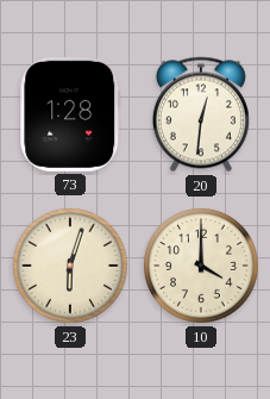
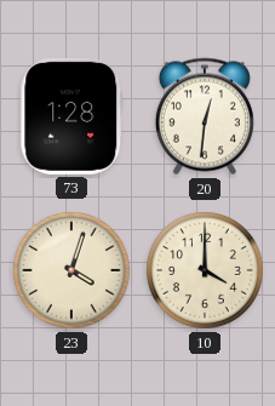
23: 6:03 -> 4:03
